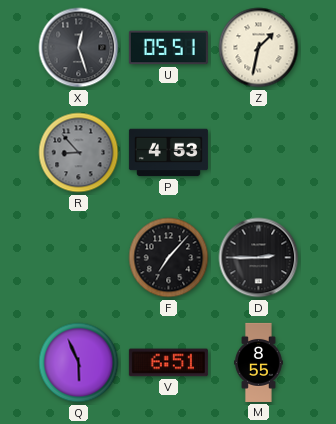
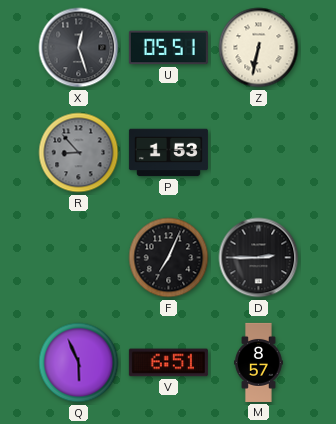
Z: 1:32 -> 6:32
P: 4:53 -> 1:53
F: 7:07 -> 7:04
M: 8:55 -> 8:57
